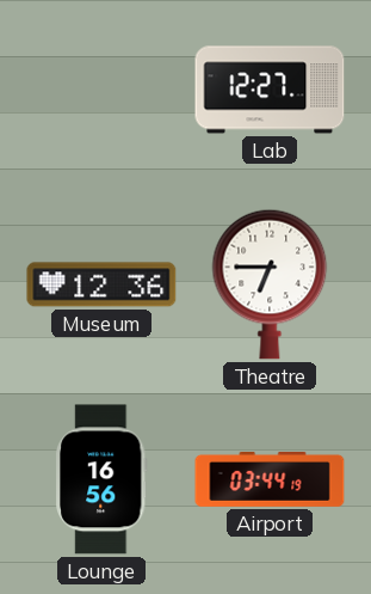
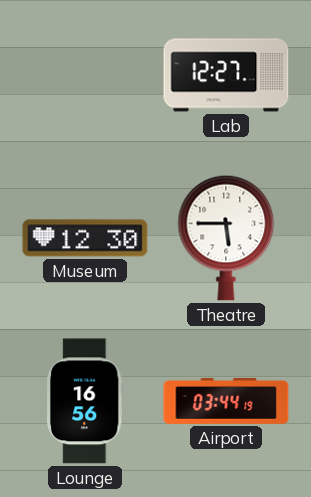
Museum: 12:36 -> 12:30
Theatre: 6:45 -> 5:45
